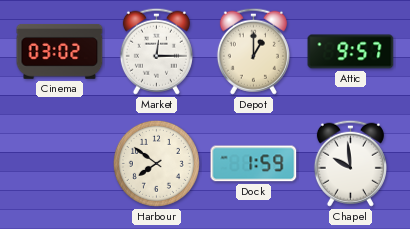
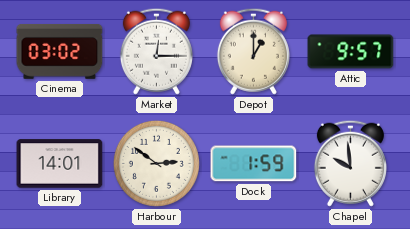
Library: none -> 14:01
Harbour: 7:51 -> 2:51
